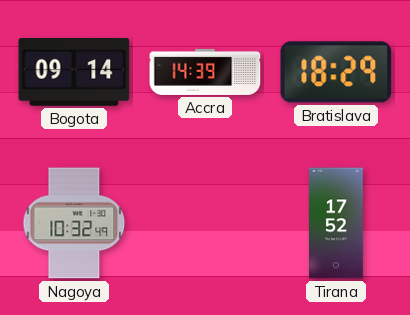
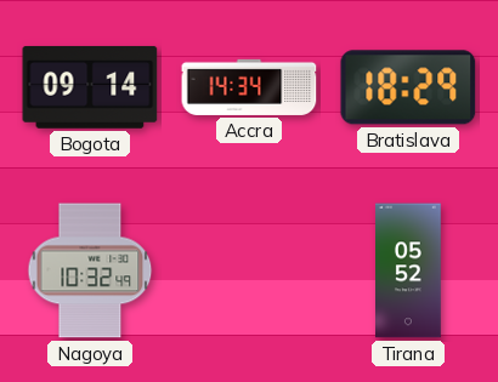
Accra: 14:39 -> 14:34
Tirana: 17:52 -> 05:52
